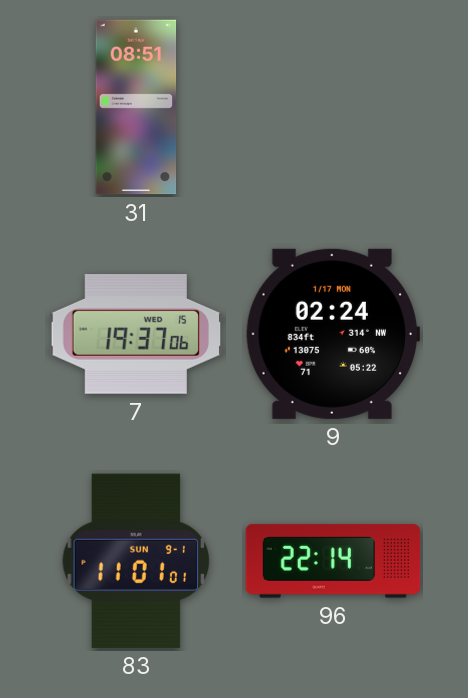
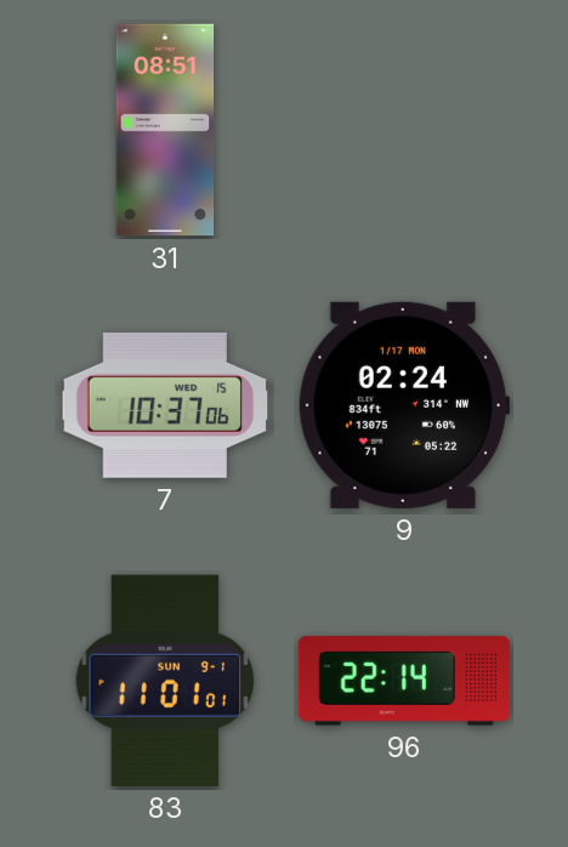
7: 19:37 -> 10:37
